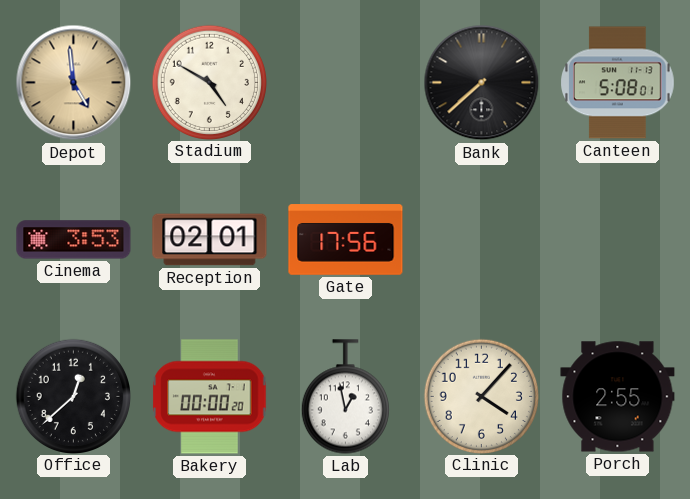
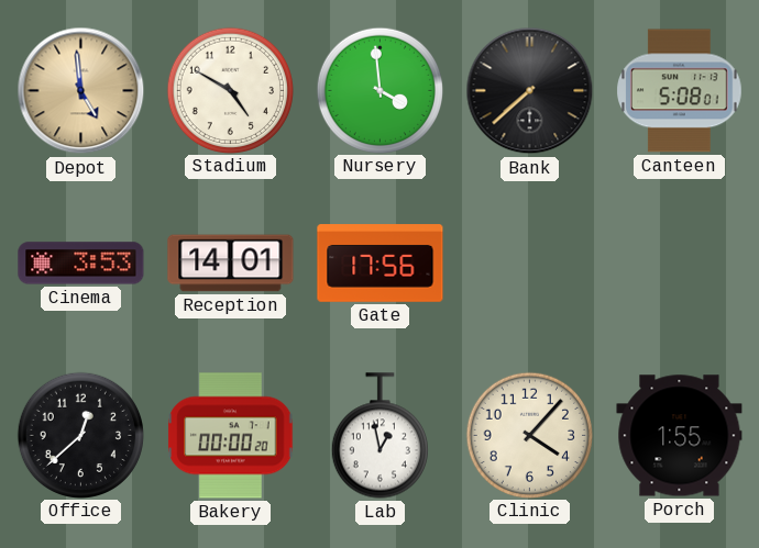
Nursery: none -> 3:59
Reception: 02:01 -> 14:01
Porch: 2:55 -> 1:55
